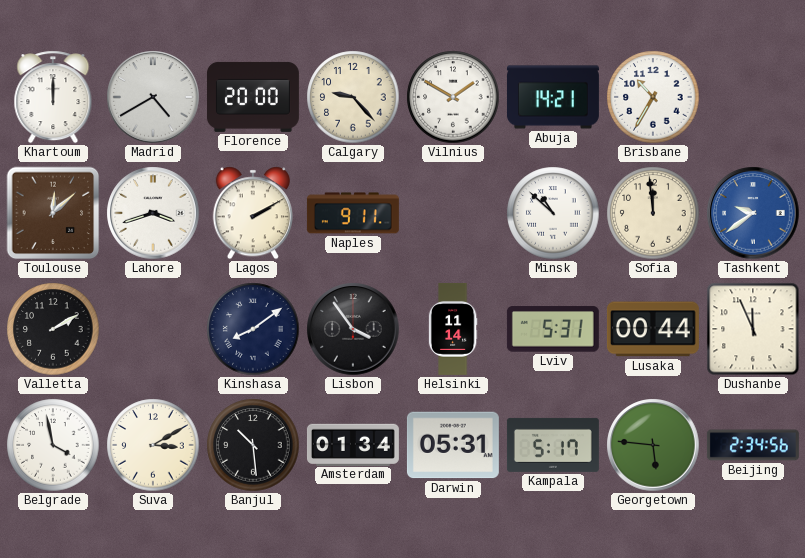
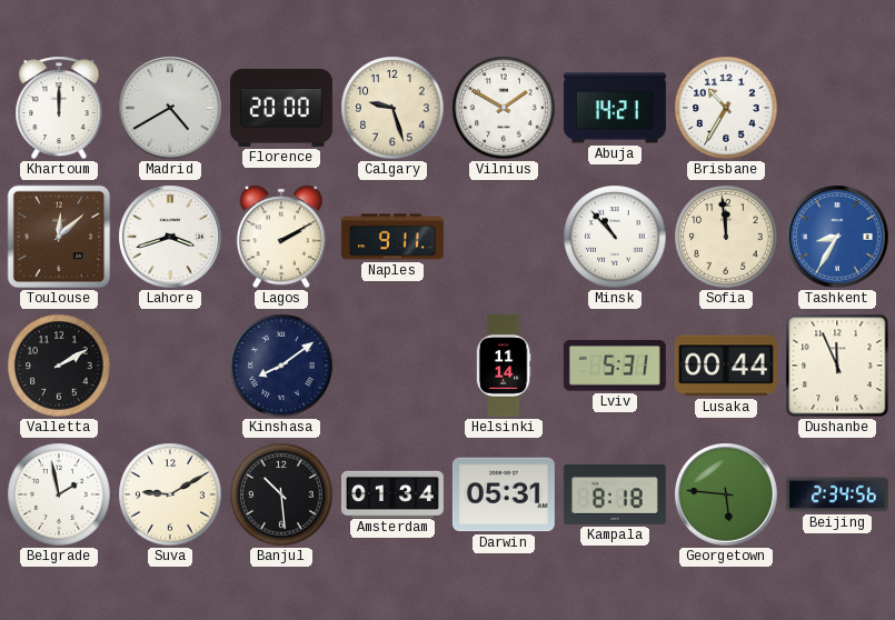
Calgary: 9:23 -> 9:27
Minsk: 10:52 -> 10:53
Tashkent: 9:39 -> 8:35
Lisbon: 3:54 -> none
Belgrade: 3:58 -> 1:58
Suva: 3:10 -> 9:10
Kampala: 5:17 -> 8:18
